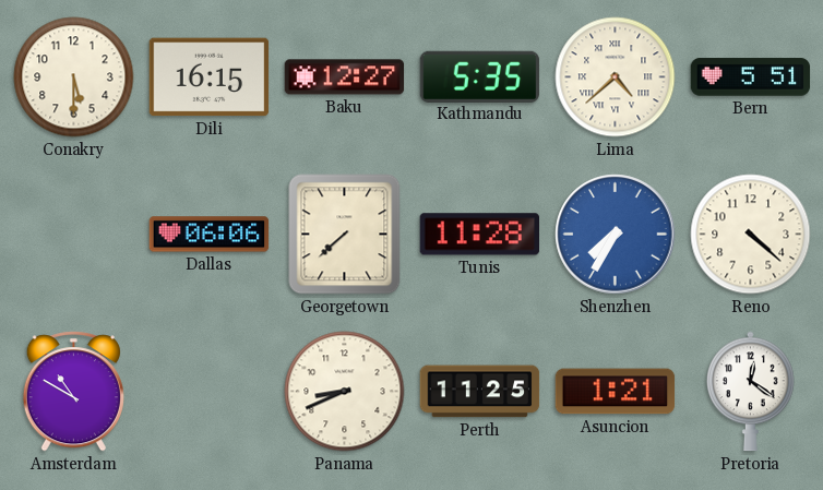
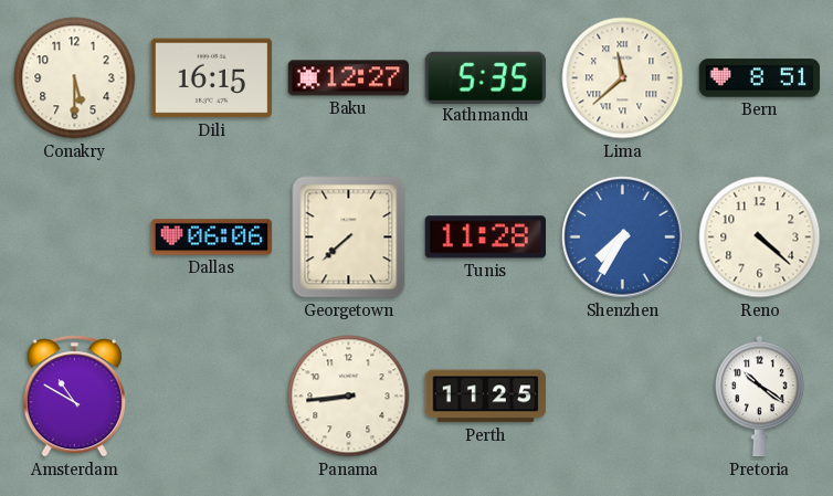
Lima: 4:38 -> 11:38
Bern: 5:51 -> 8:51
Panama: 8:41 -> 8:44
Asuncion: 1:21 -> none
Pretoria: 12:21 -> 10:21
